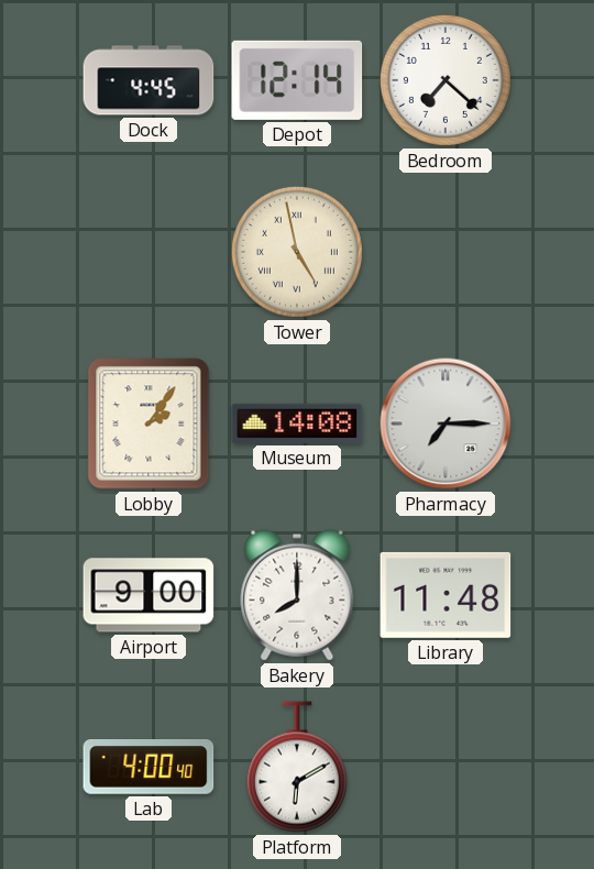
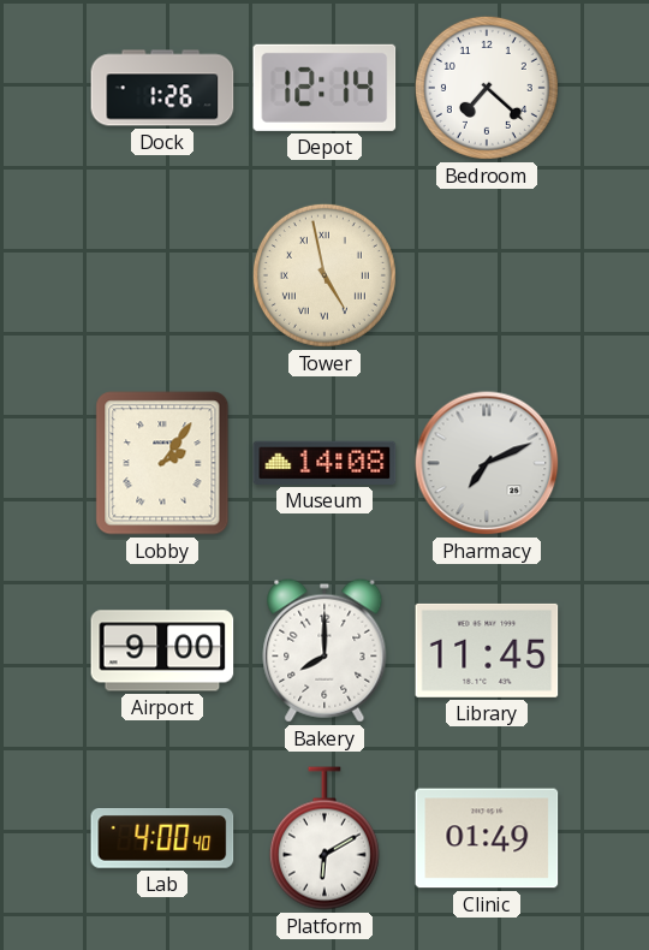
Dock: 4:45 -> 1:26
Pharmacy: 7:15 -> 7:11
Library: 11:48 -> 11:45
Clinic: none -> 01:49
